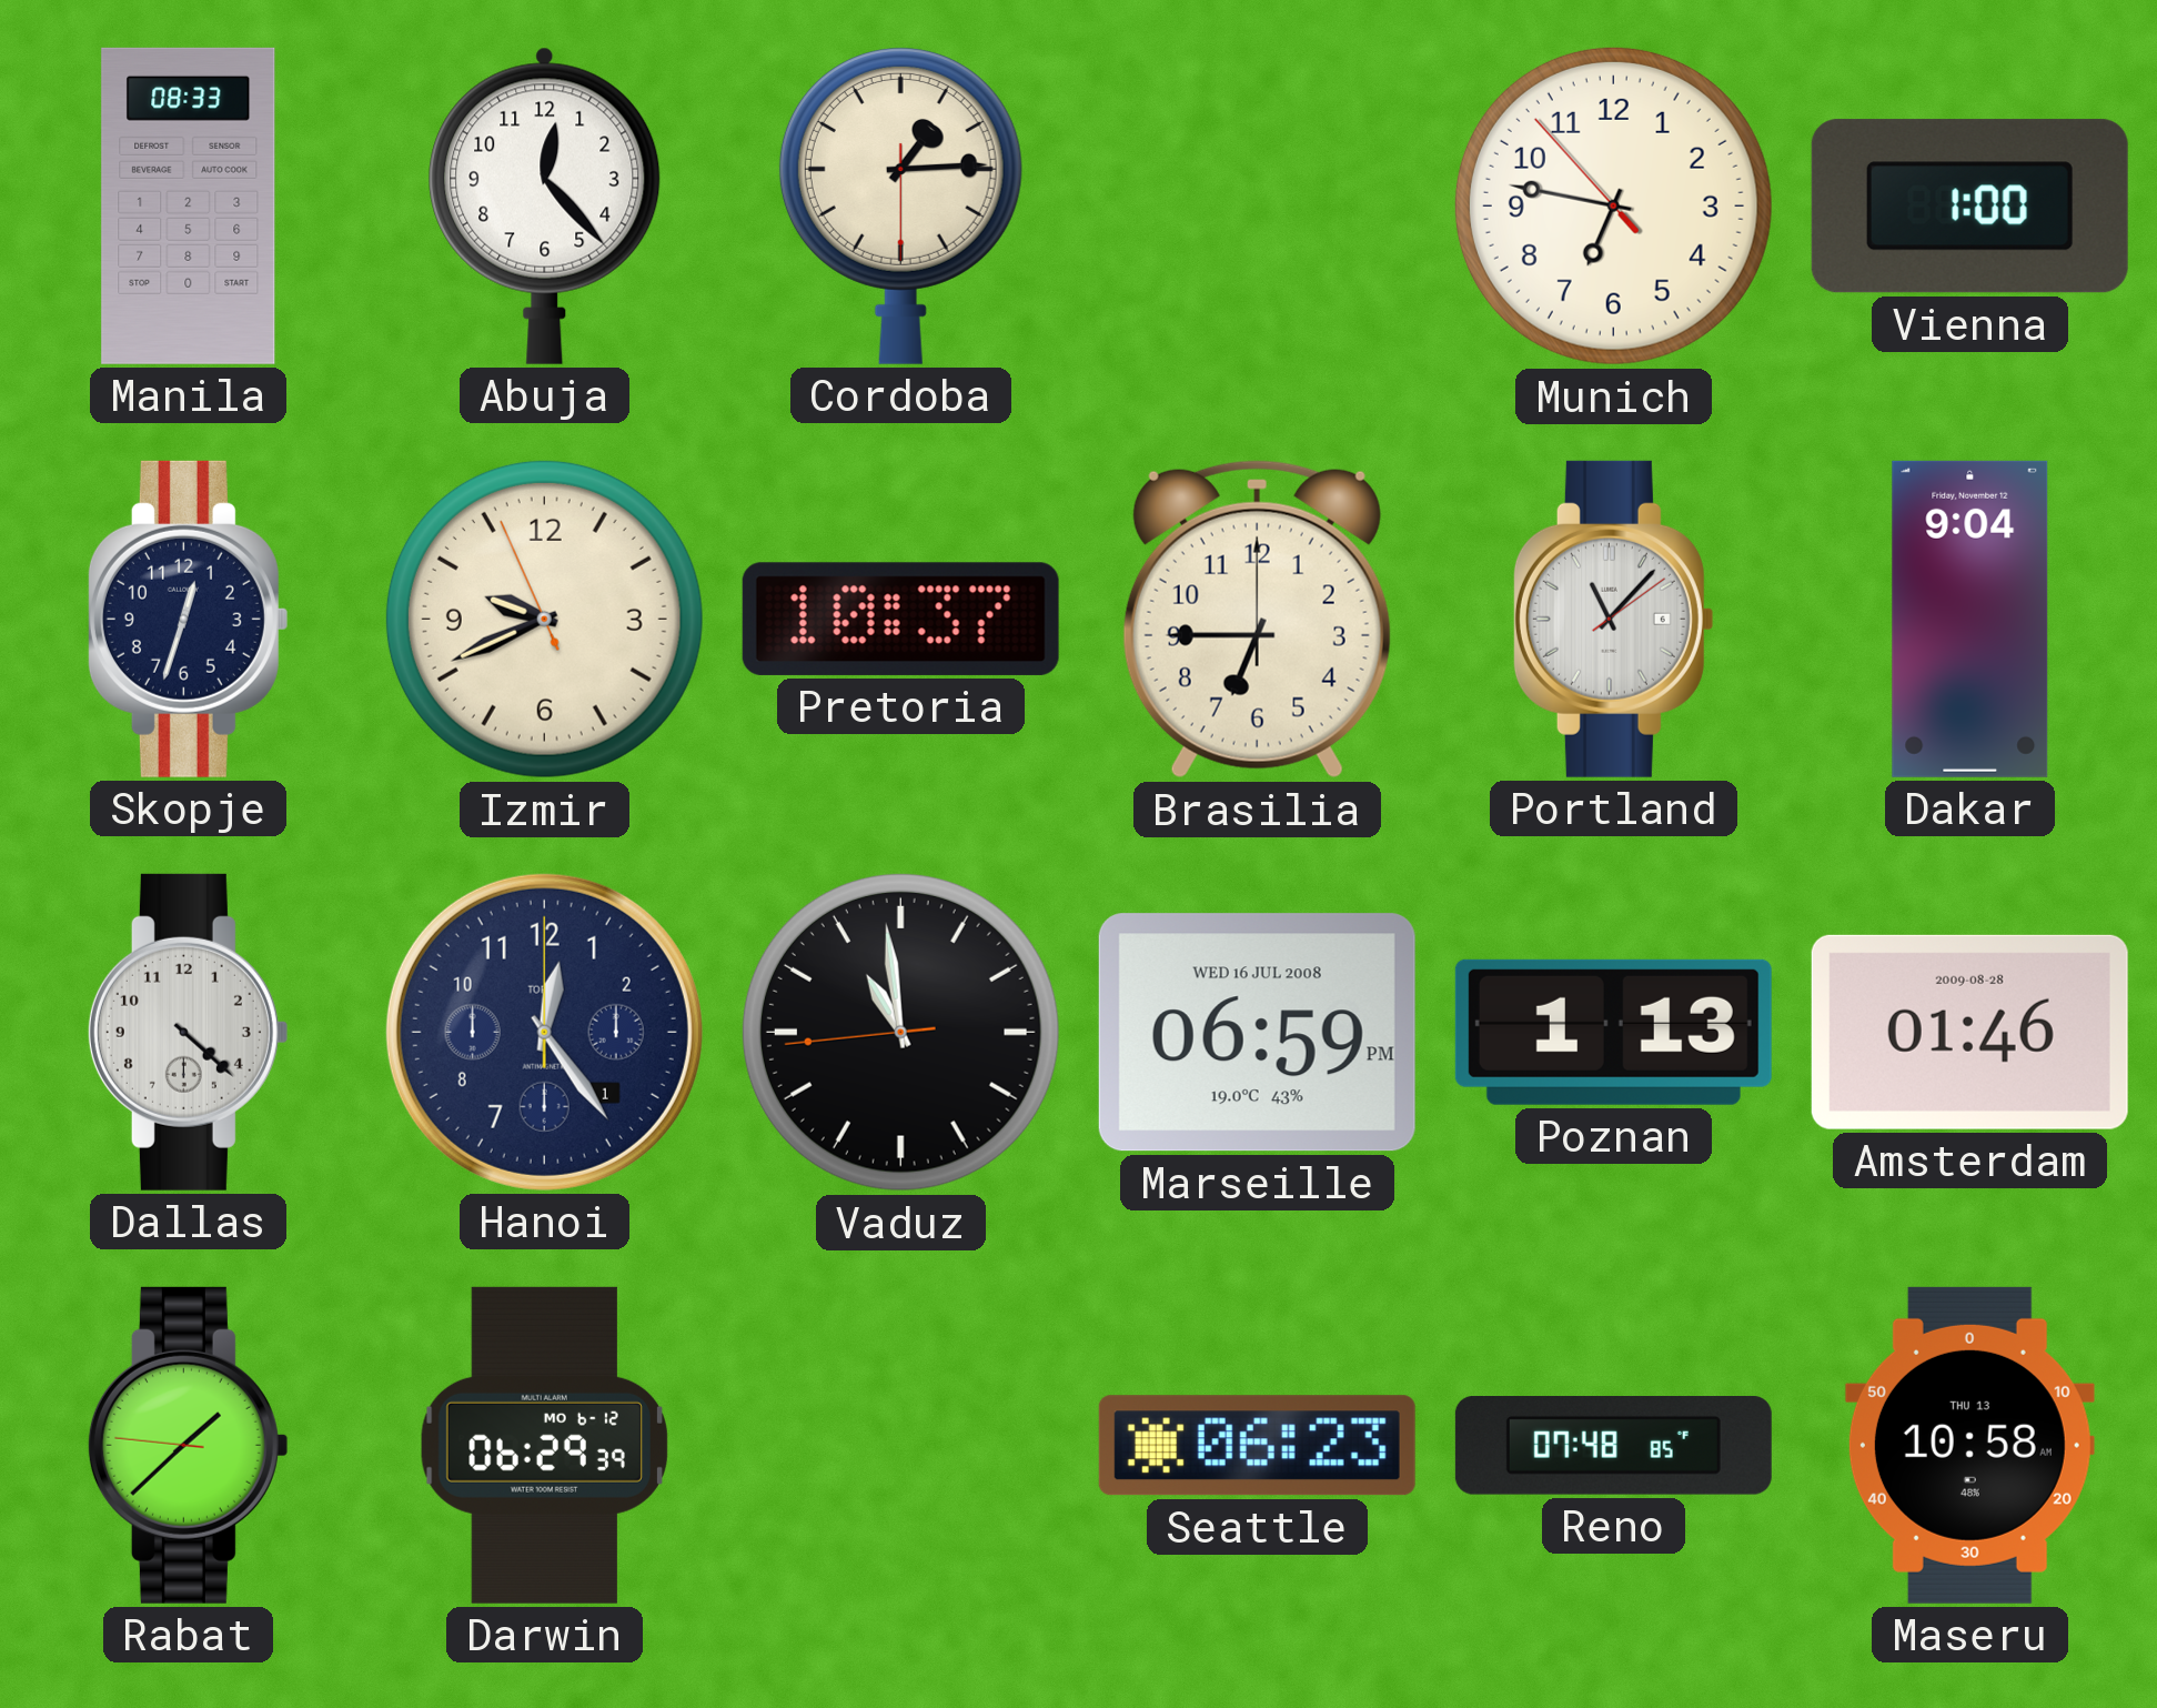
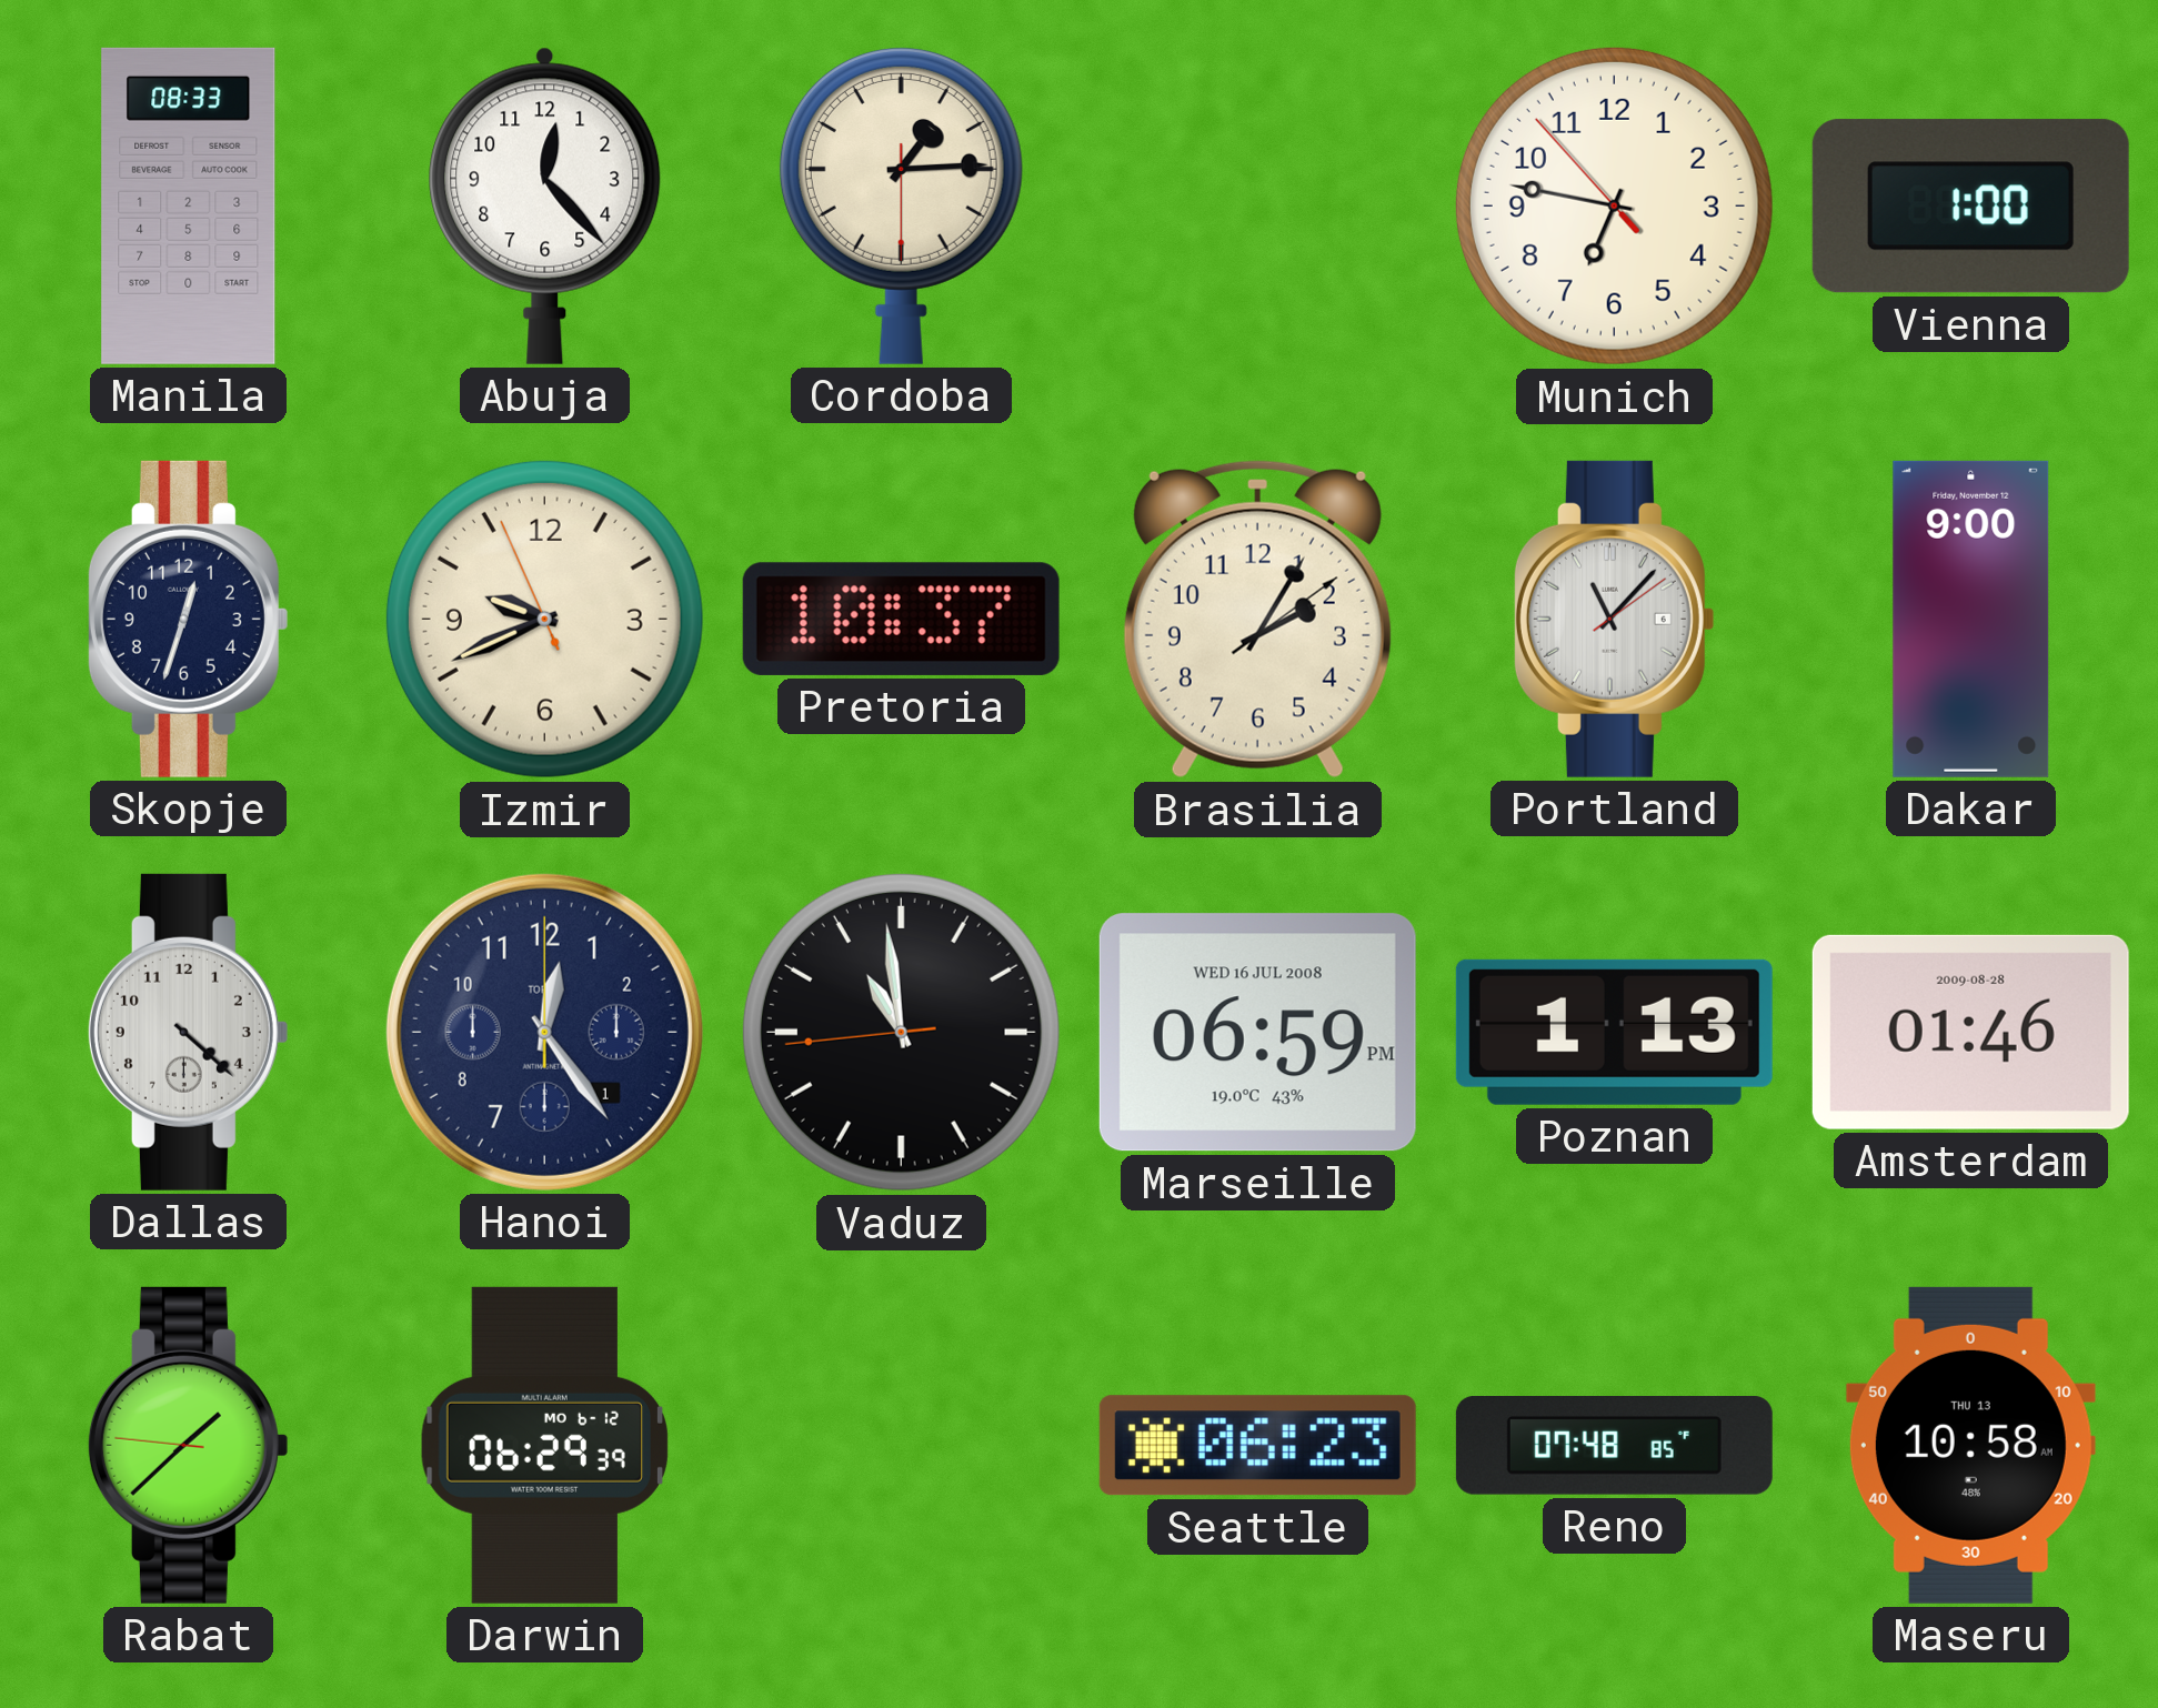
Brasilia: 6:45 -> 2:05
Dakar: 9:04 -> 9:00
